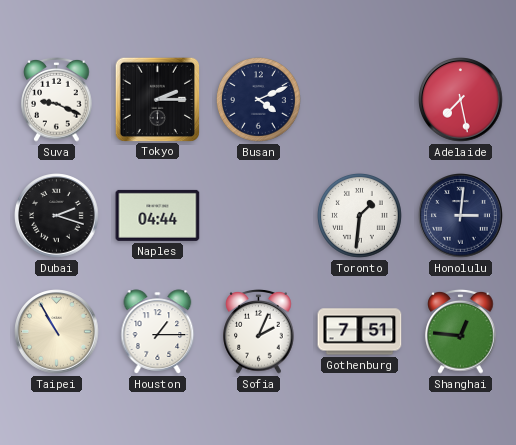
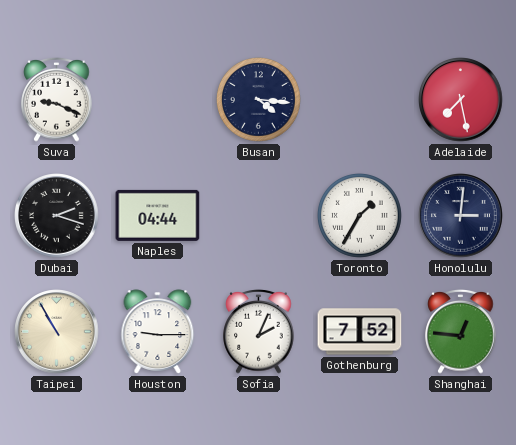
Tokyo: 2:15 -> none
Busan: 4:11 -> 4:16
Toronto: 1:31 -> 1:35
Houston: 1:15 -> 9:15
Gothenburg: 7:51 -> 7:52
